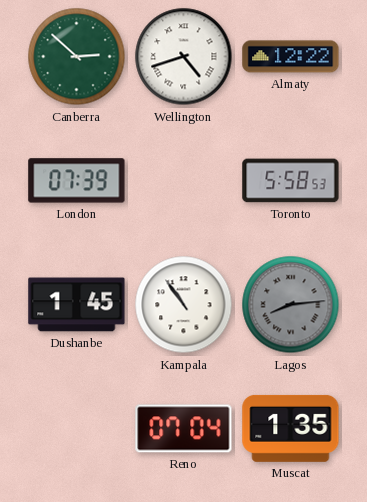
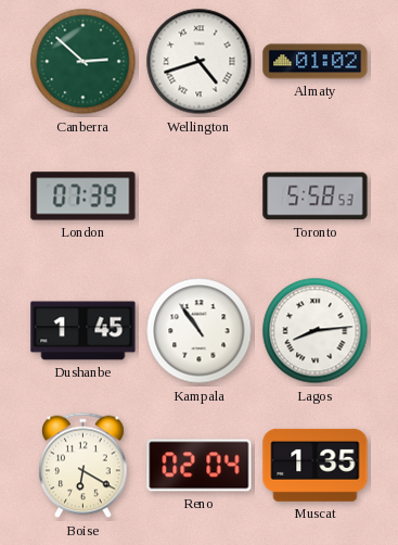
Almaty: 12:22 -> 01:02
Lagos dial: grey -> white
Boise: none -> 6:20
Reno: 07:04 -> 02:04
